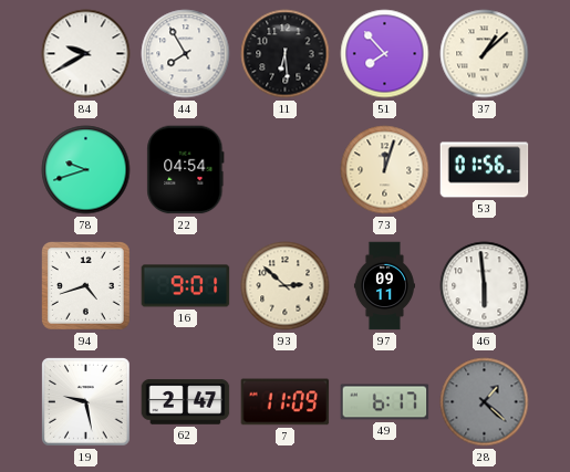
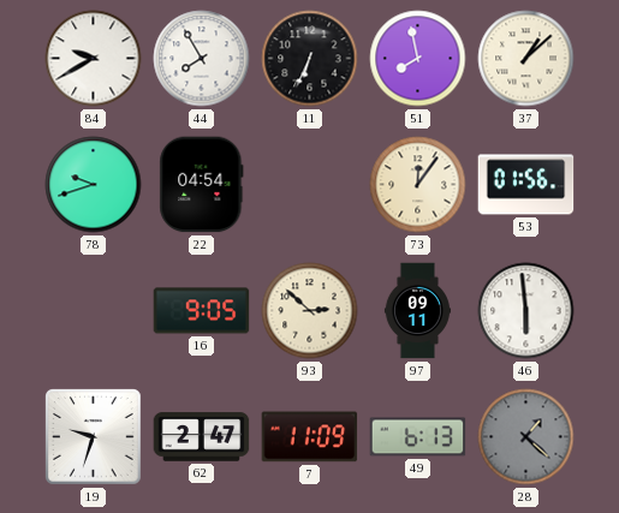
11: 6:29 -> 6:34
51: 7:53 -> 7:58
73: 12:03 -> 12:06
94: 4:42 -> none
16: 9:01 -> 9:05
19: 9:28 -> 9:33
49: 6:17 -> 6:13
